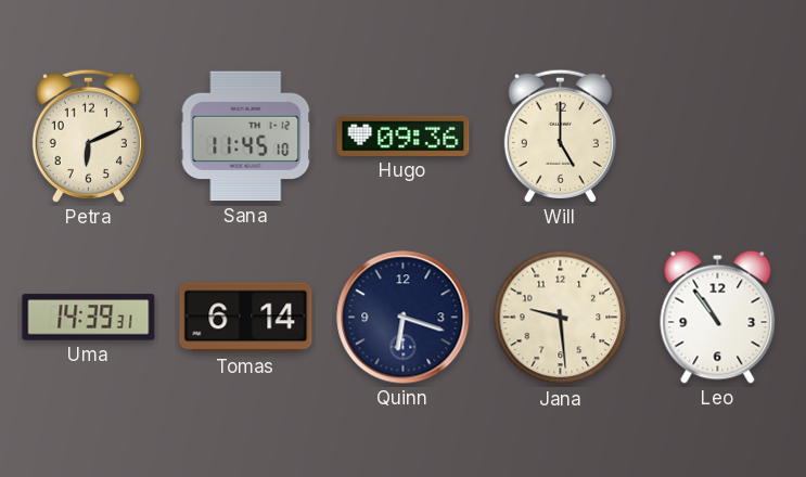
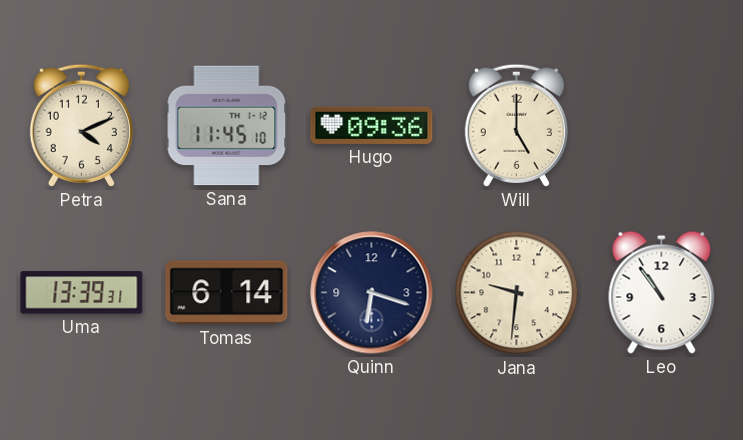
Petra: 6:11 -> 4:11
Uma: 14:39 -> 13:39
Jana: 9:29 -> 9:31
